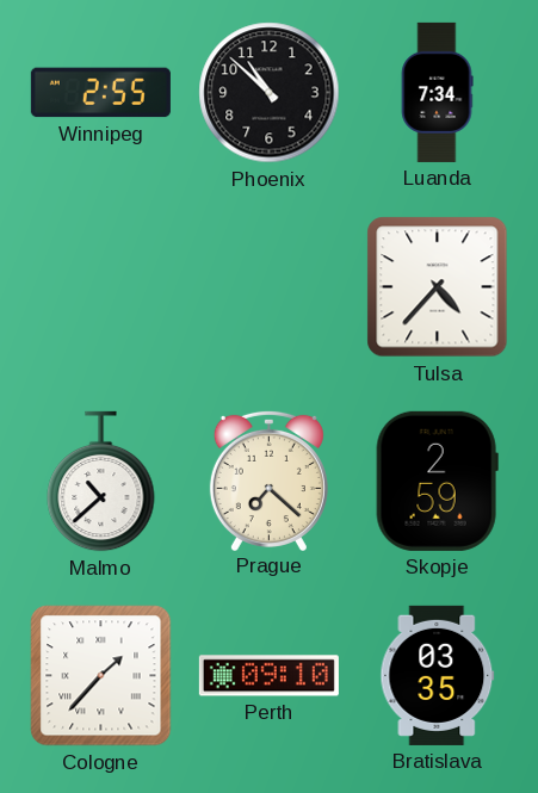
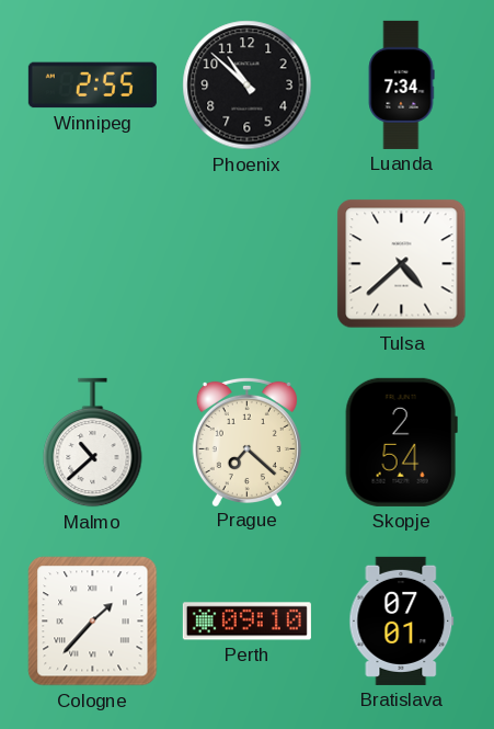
Tulsa: 4:37 -> 4:38
Skopje: 2:59 -> 2:54
Bratislava: 03:35 -> 07:01
